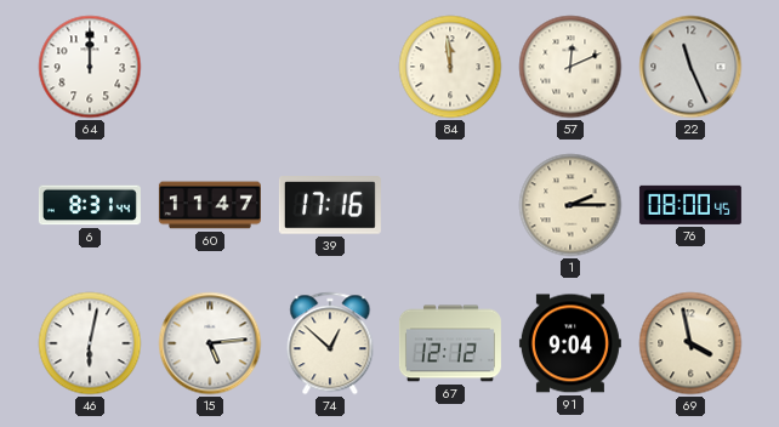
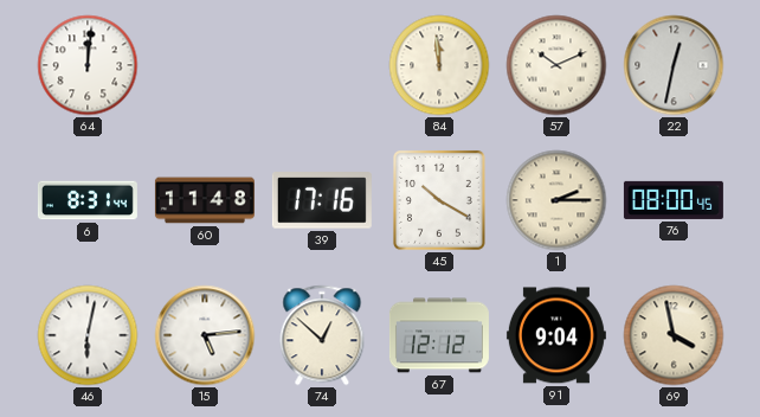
64: 12:00 -> 12:01
57: 12:11 -> 10:11
22: 11:26 -> 12:32
60: 11:47 -> 11:48
45: none -> 10:20
